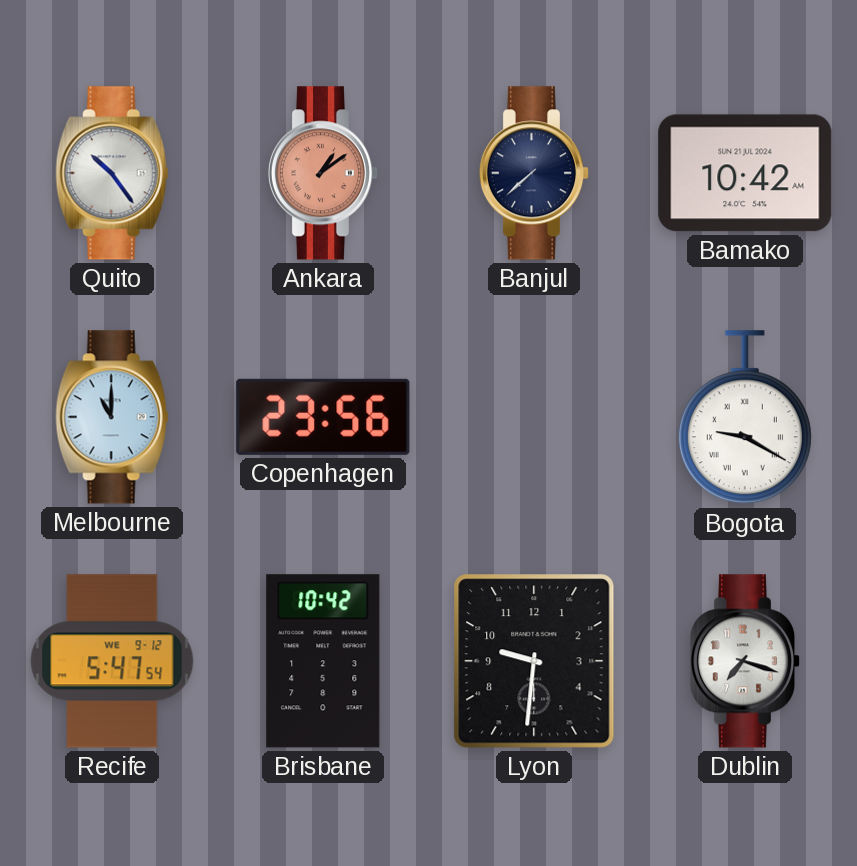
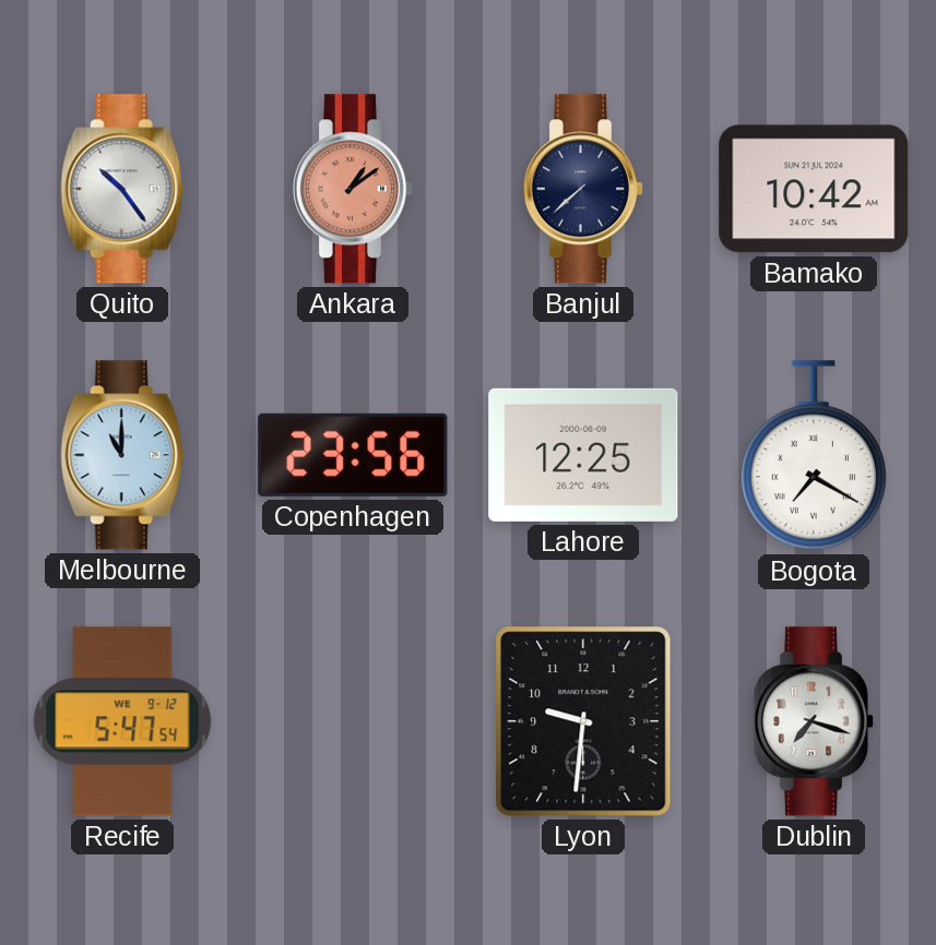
Lahore: none -> 12:25
Bogota: 9:20 -> 7:20
Brisbane: 10:42 -> none
